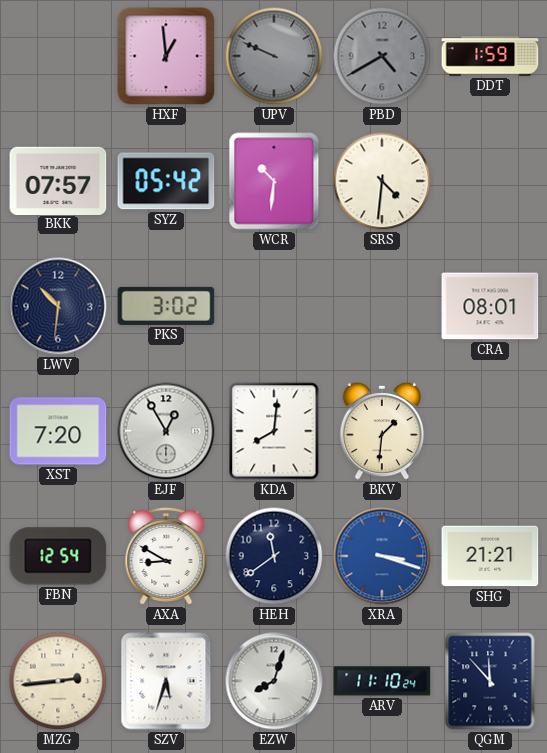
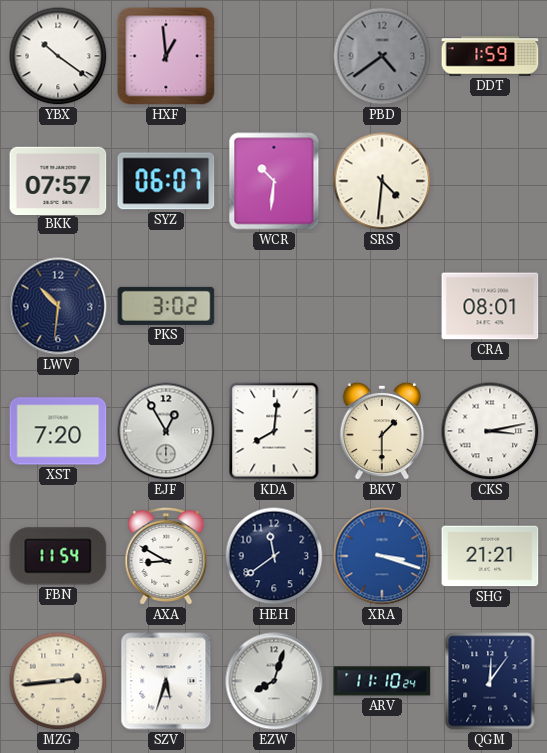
YBX: none -> 10:21
UPV: 9:49 -> none
PBD: 4:40 -> 4:39
SYZ: 05:42 -> 06:07
BKV: 1:31 -> 1:30
CKS: none -> 3:13
FBN: 12:54 -> 11:54
QGM: 11:53 -> 12:06
